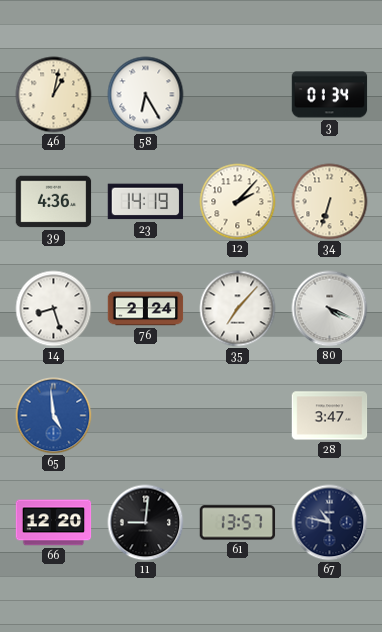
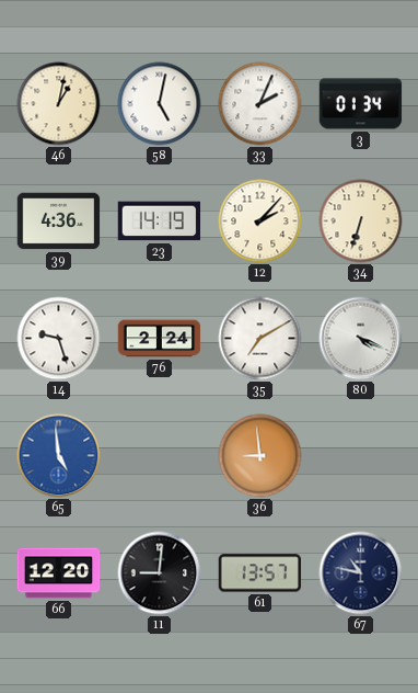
58: 6:25 -> 5:02
33: none -> 2:04
14: 8:27 -> 9:27
35: 7:07 -> 7:10
36: none -> 8:59
28: 3:47 -> none
